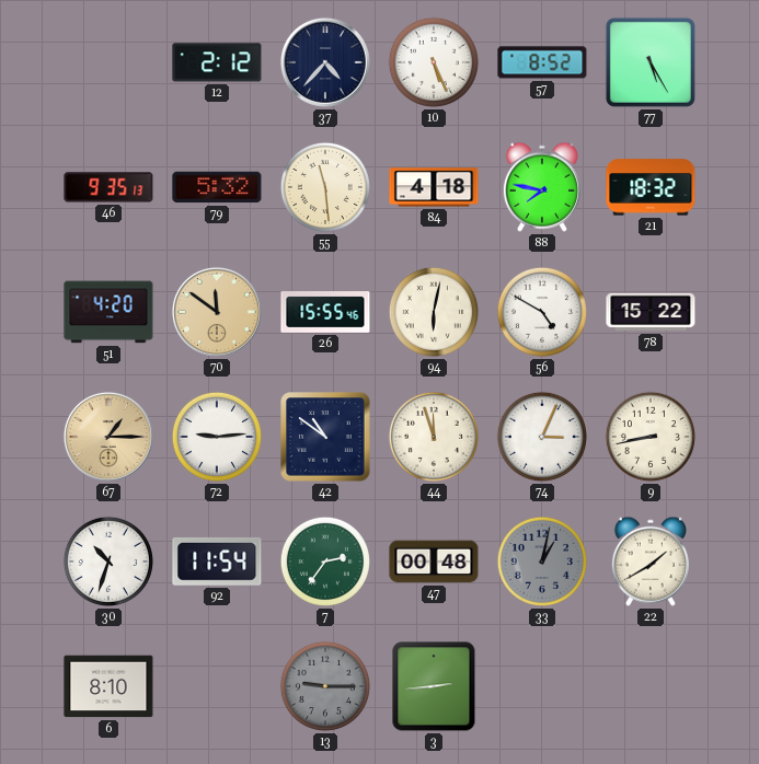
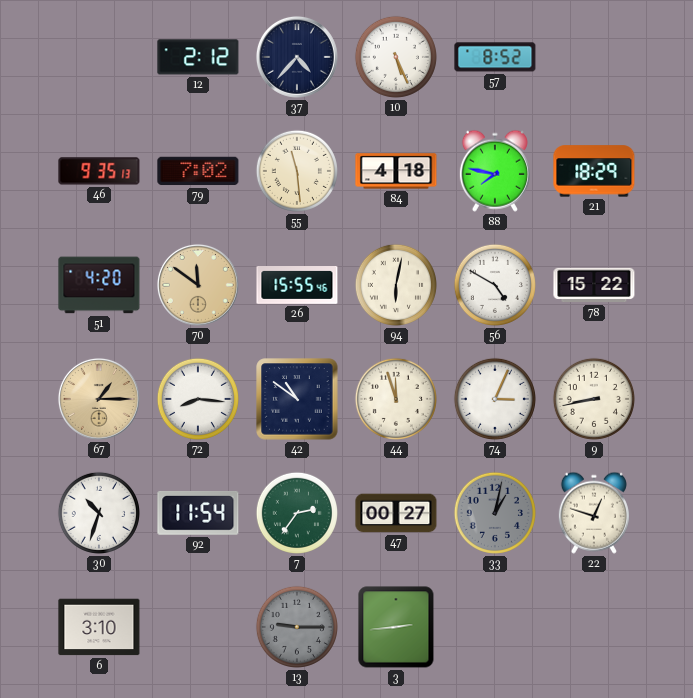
77: 5:25 -> none
79: 5:32 -> 7:02
21: 18:32 -> 18:29
72: 9:14 -> 8:16
47: 00:48 -> 00:27
22: 1:40 -> 12:48
6: 8:10 -> 3:10
